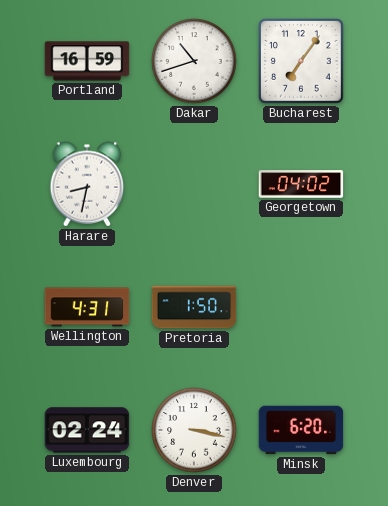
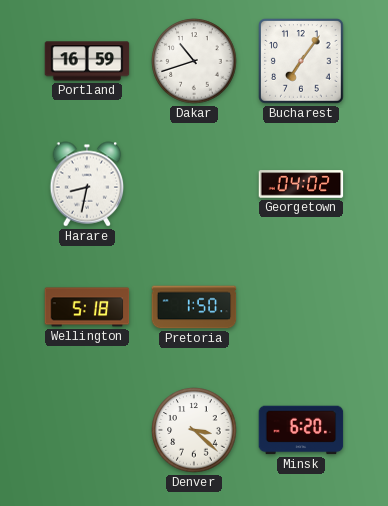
Wellington: 4:31 -> 5:18
Luxembourg: 02:24 -> none
Denver: 3:17 -> 3:22
